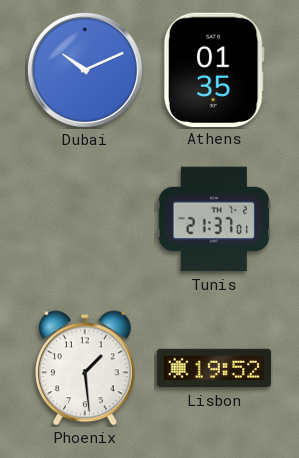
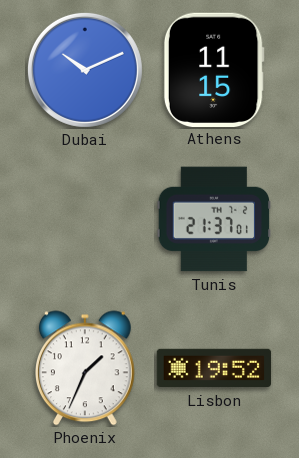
Athens: 01:35 -> 11:15
Phoenix: 1:29 -> 1:34
